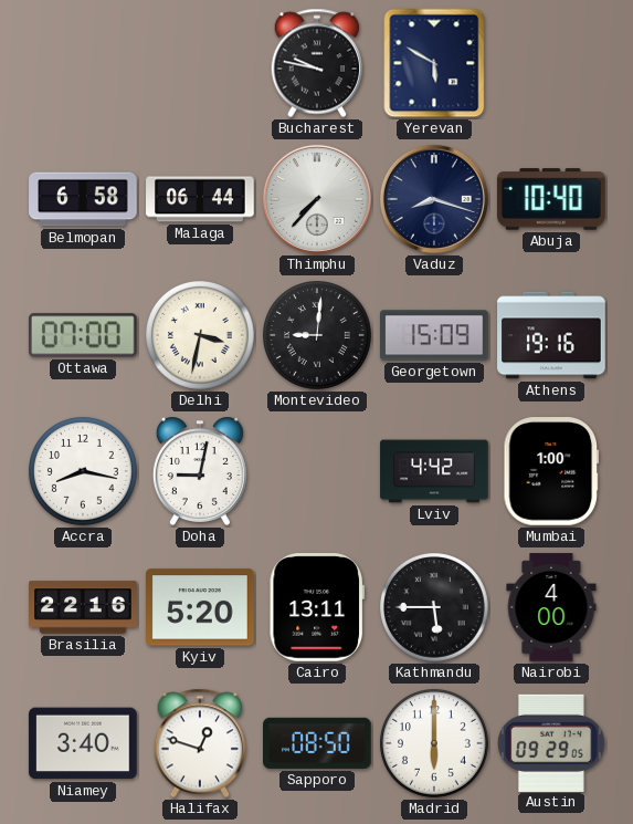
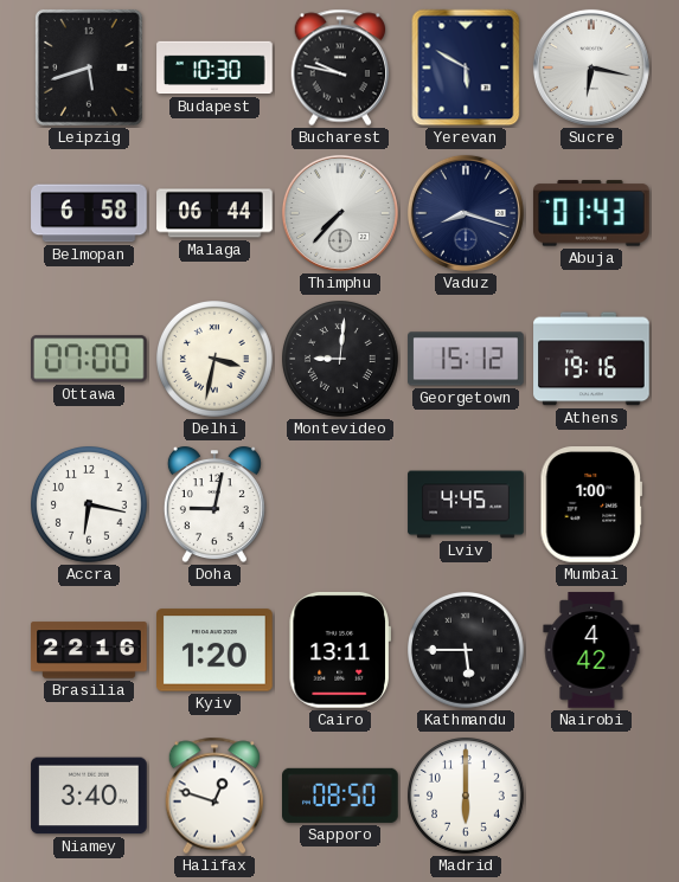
Leipzig: none -> 5:42
Budapest: none -> 10:30
Sucre: none -> 6:17
Abuja: 10:40 -> 01:43
Georgetown: 15:09 -> 15:12
Accra: 8:17 -> 6:17
Lviv: 4:42 -> 4:45
Kyiv: 5:20 -> 1:20
Nairobi: 4:00 -> 4:42
Austin: 09:29 -> none
